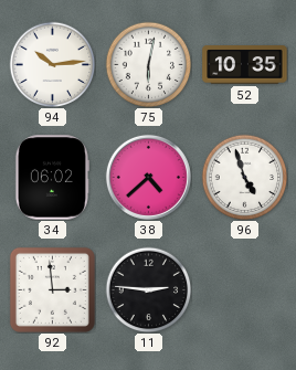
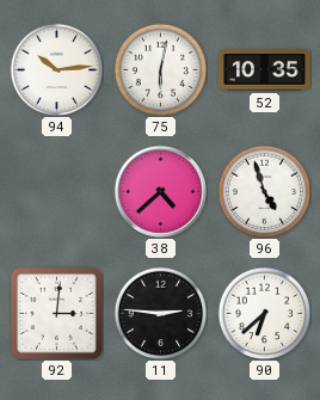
34: 06:02 -> none
92: 2:59 -> 3:01
90: none -> 6:38
